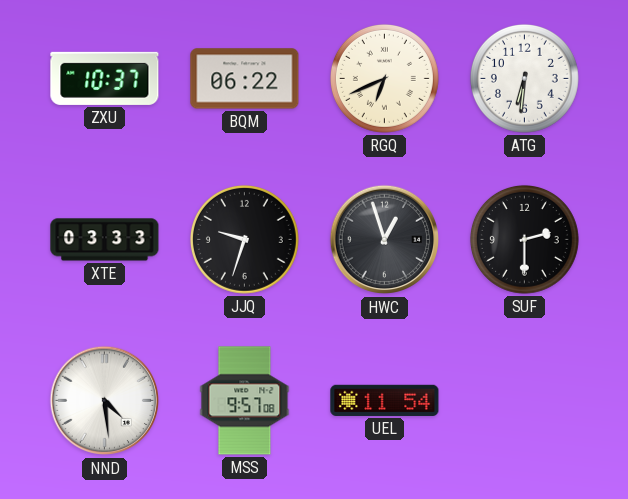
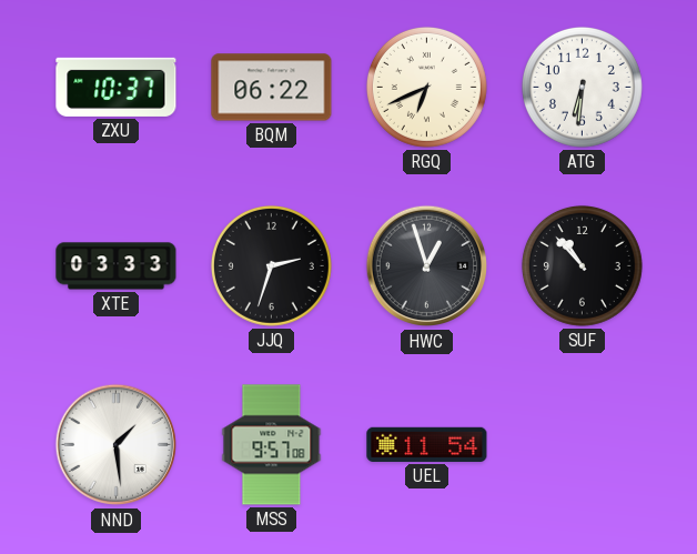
JJQ: 9:33 -> 2:33
SUF: 2:30 -> 10:53
NND: 4:29 -> 1:29
